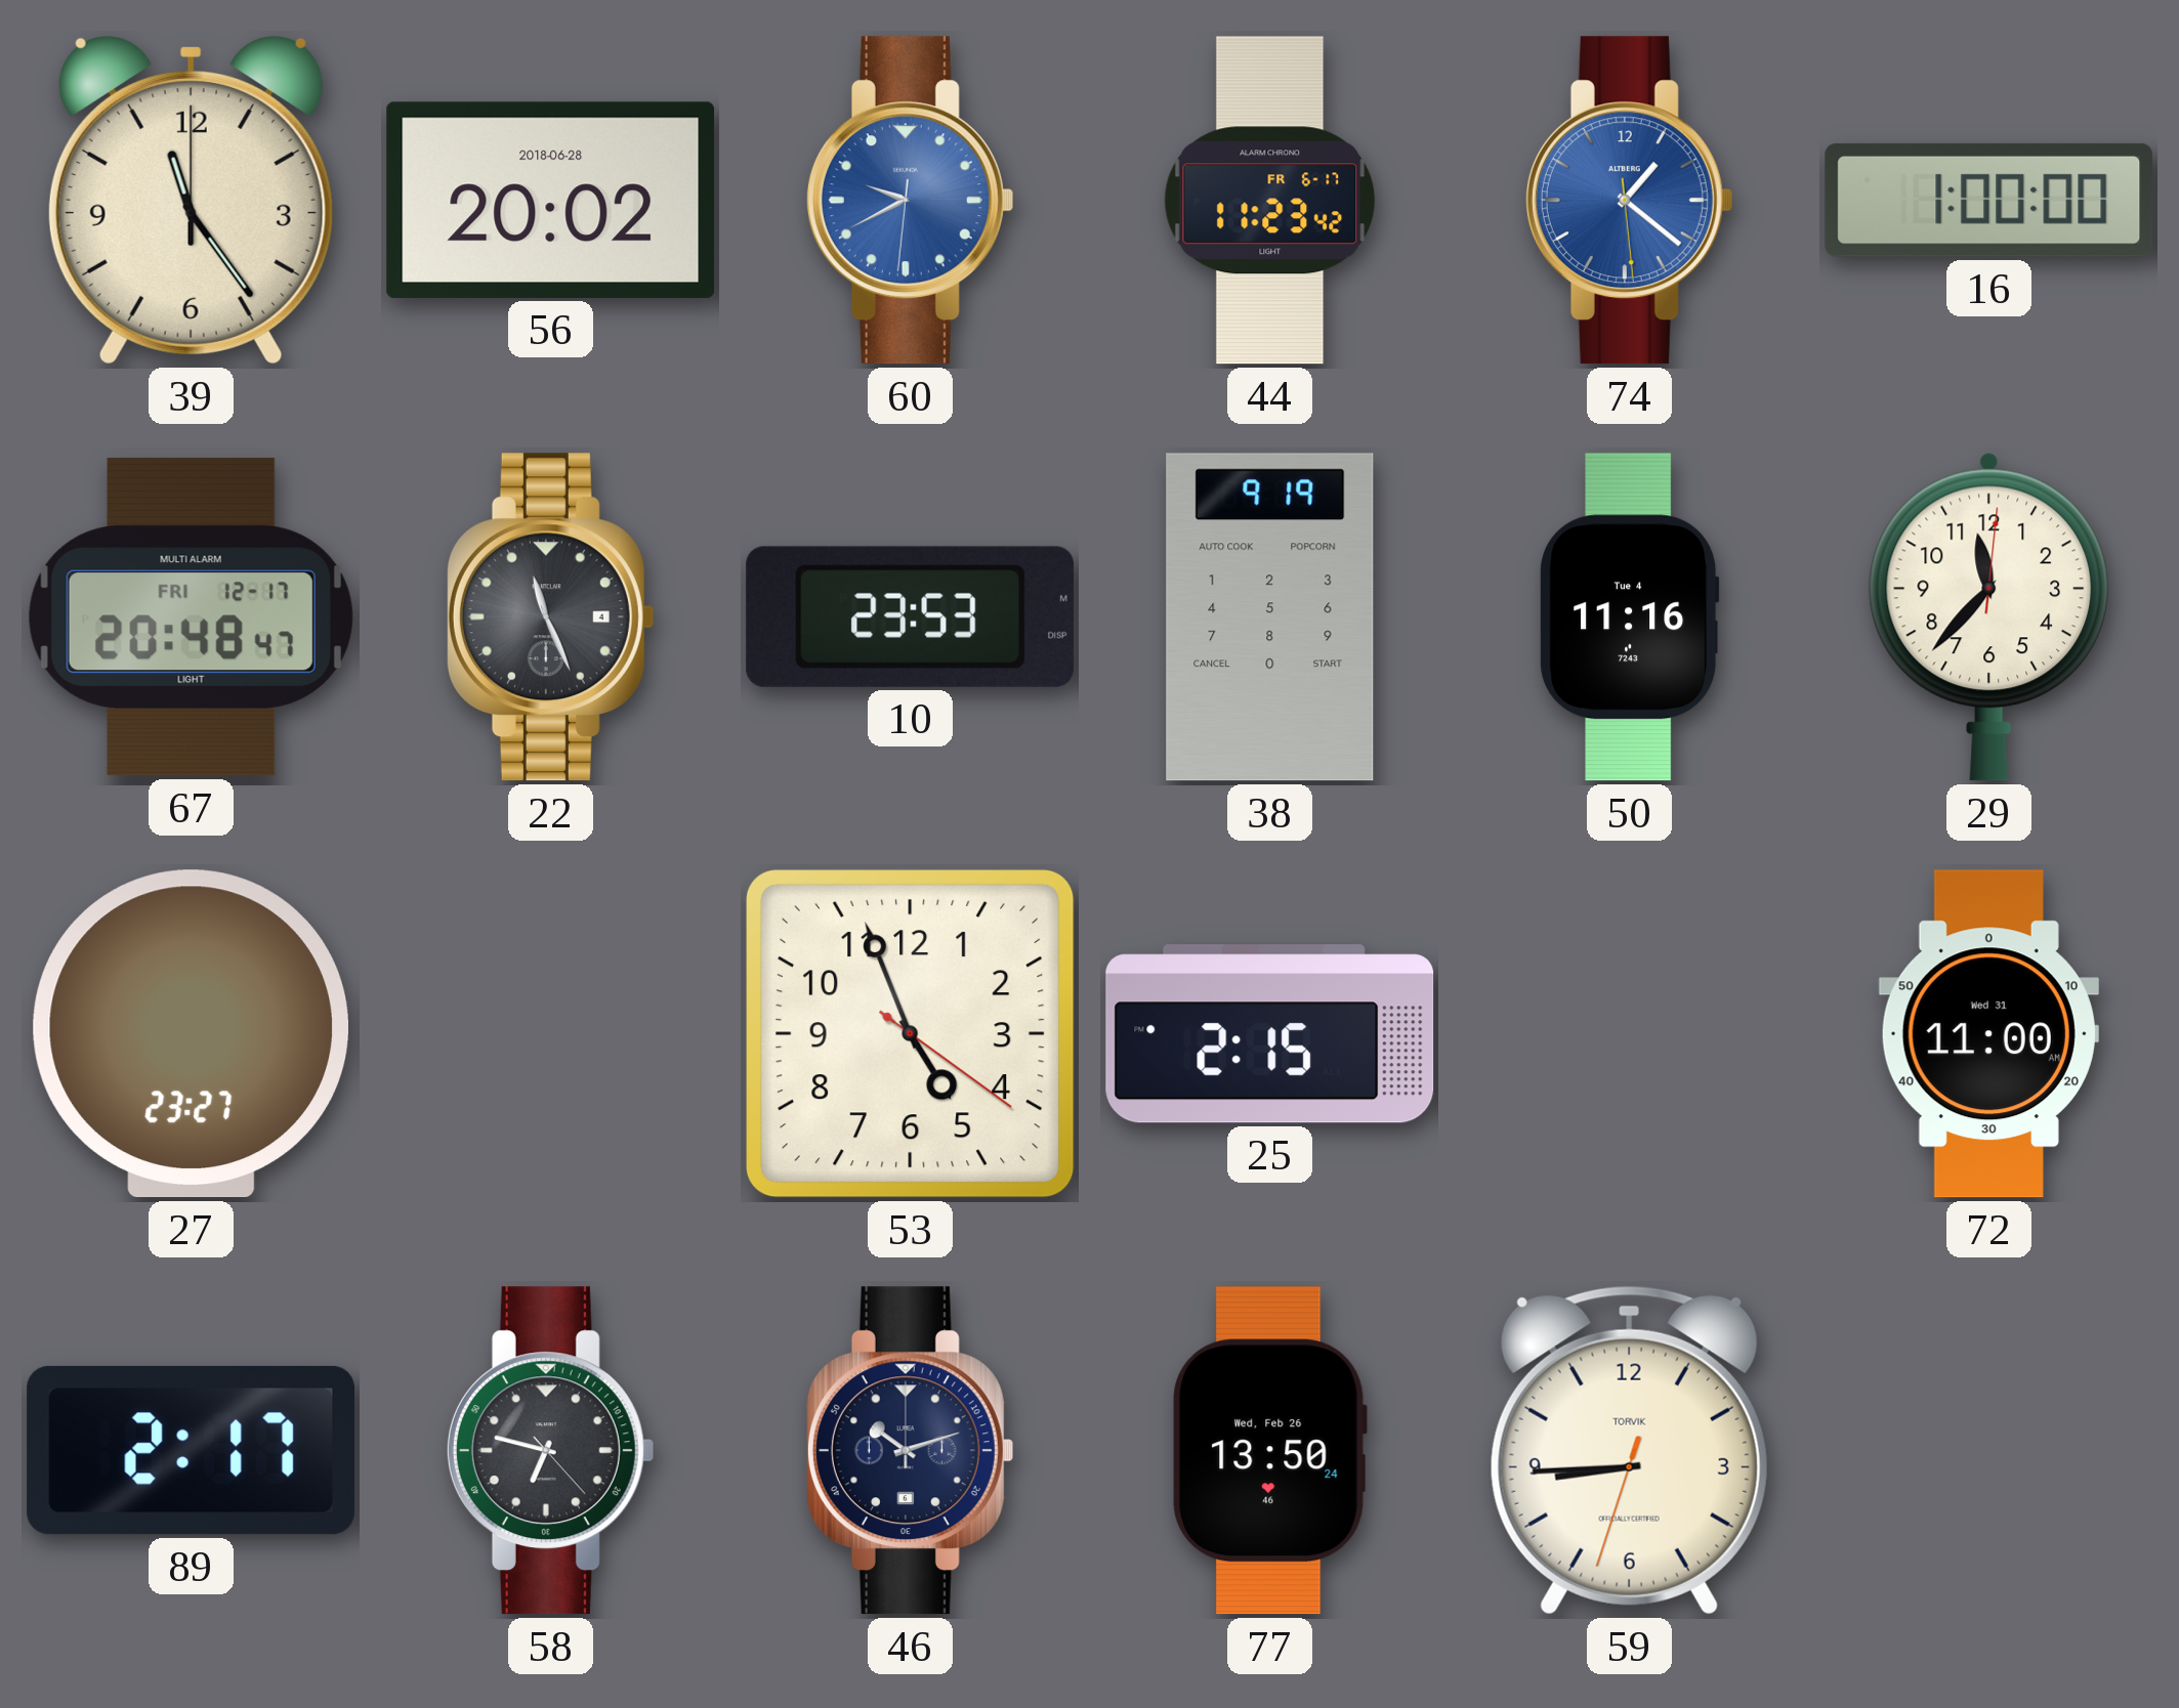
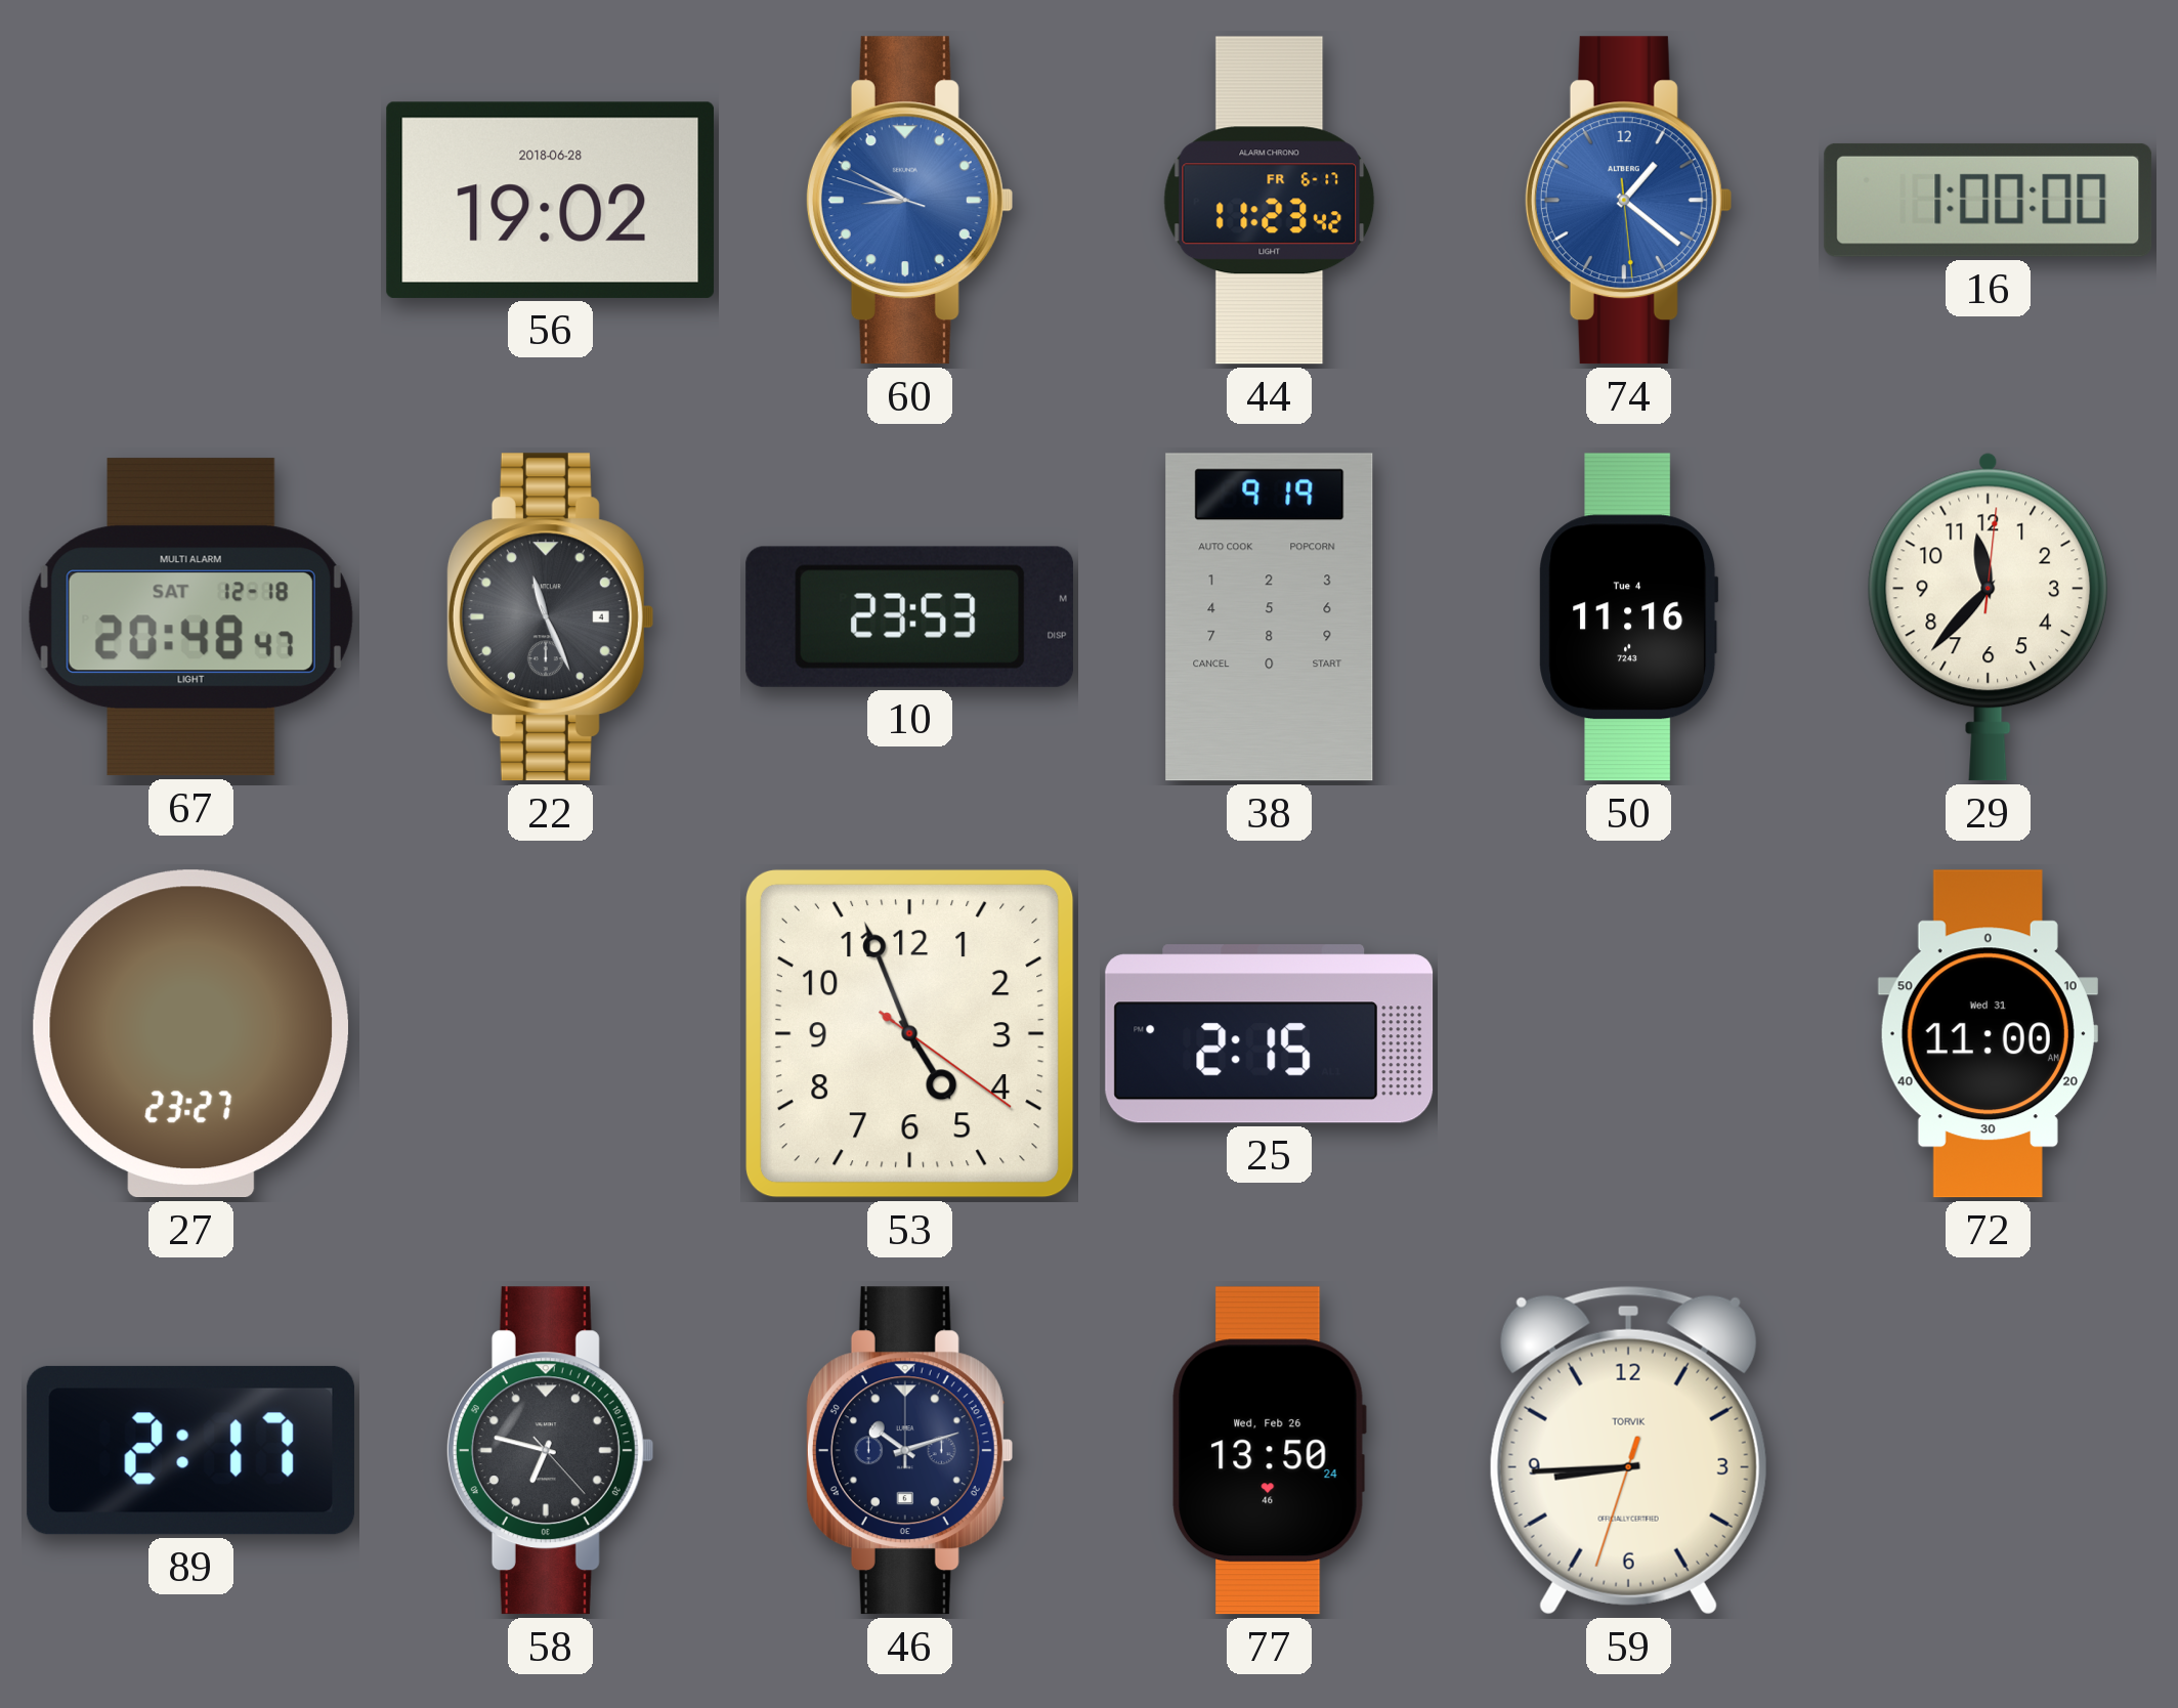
39: 11:24 -> none
56: 20:02 -> 19:02
60: 9:40 -> 8:49
67 date: FRI 12-17 -> SAT 12-18
